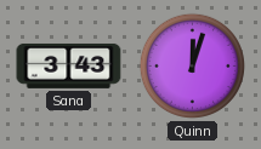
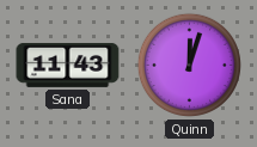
Sana: 3:43 -> 11:43
